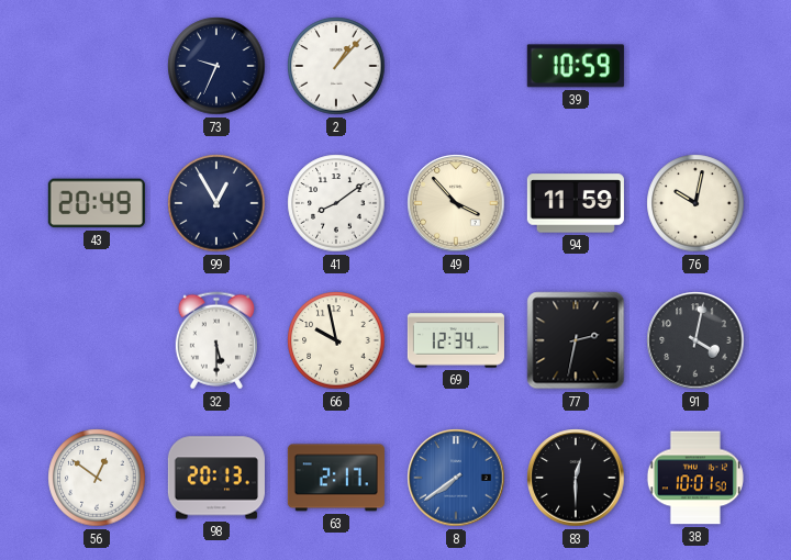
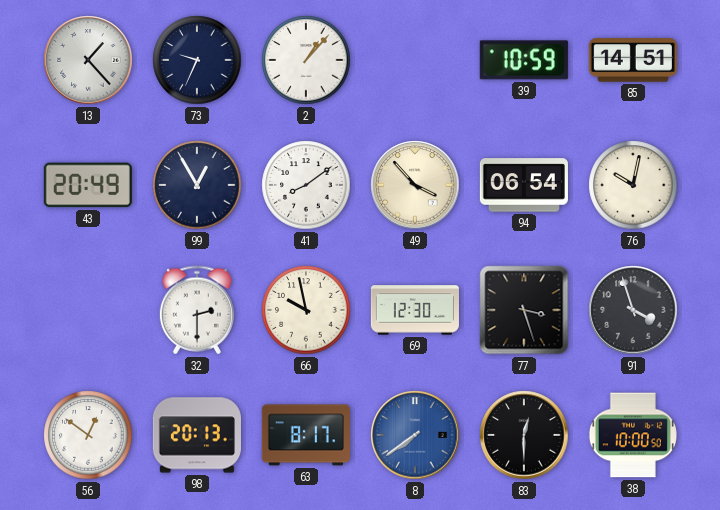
13: none -> 1:23
85: none -> 14:51
94: 11:59 -> 06:54
32: 5:30 -> 2:30
69: 12:34 -> 12:30
77: 2:32 -> 3:27
91: 4:02 -> 3:57
63: 2:17 -> 8:17
38: 10:01 -> 10:00
